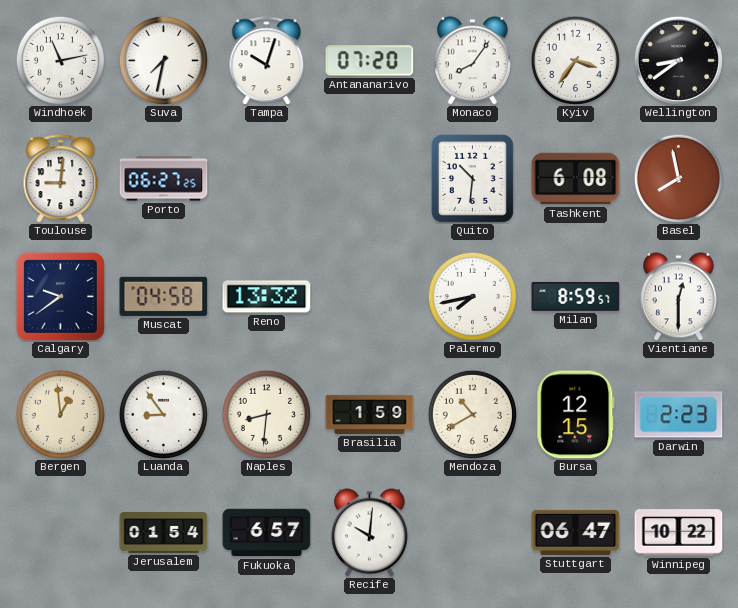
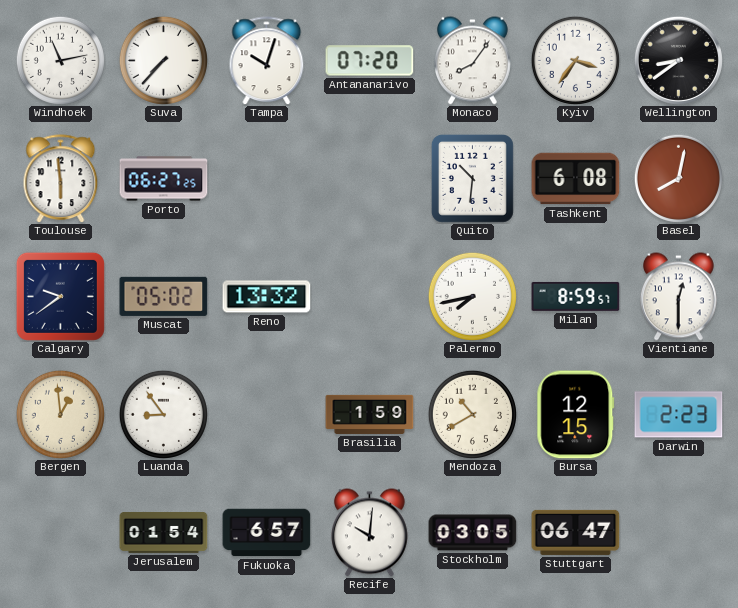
Suva: 7:32 -> 7:37
Toulouse: 9:01 -> 5:59
Basel: 7:58 -> 8:02
Muscat: 04:58 -> 05:02
Naples: 8:31 -> none
Stockholm: none -> 03:05
Winnipeg: 10:22 -> none
